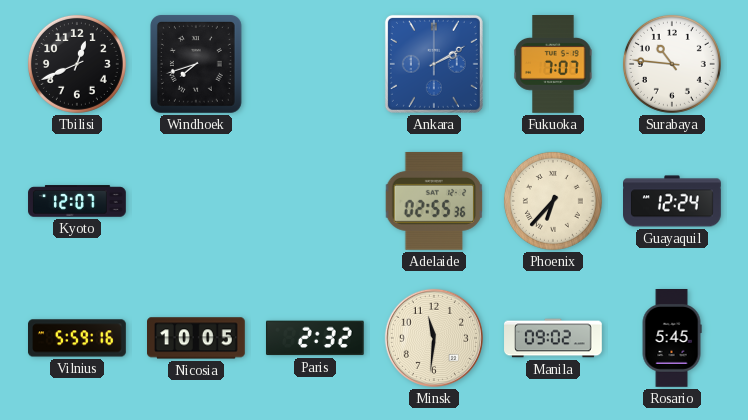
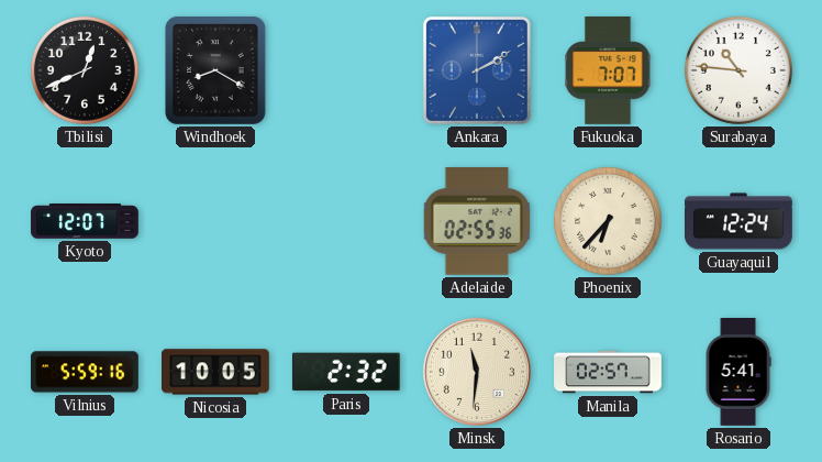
Windhoek: 7:42 -> 8:20
Manila: 09:02 -> 02:57
Rosario: 5:45 -> 5:41
